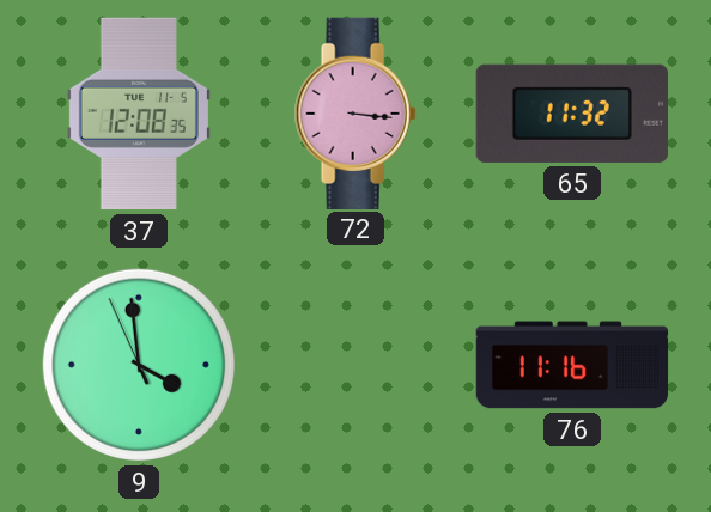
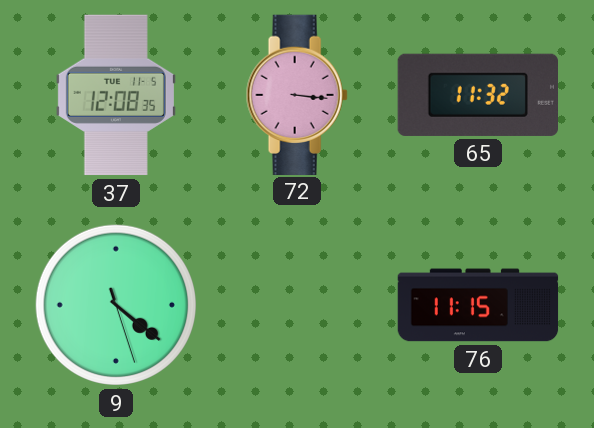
9: 3:58 -> 4:21
76: 11:16 -> 11:15
